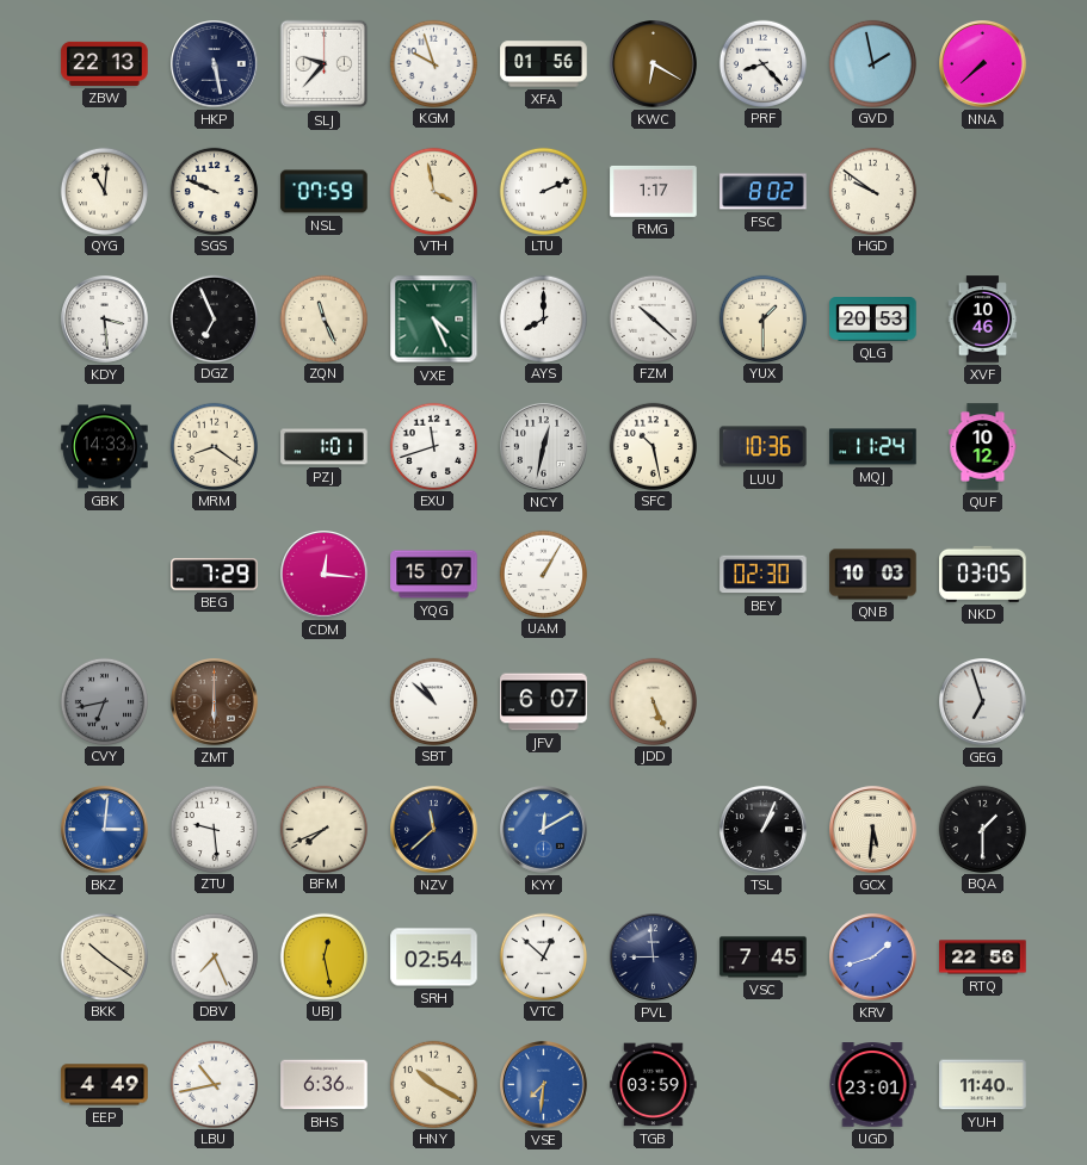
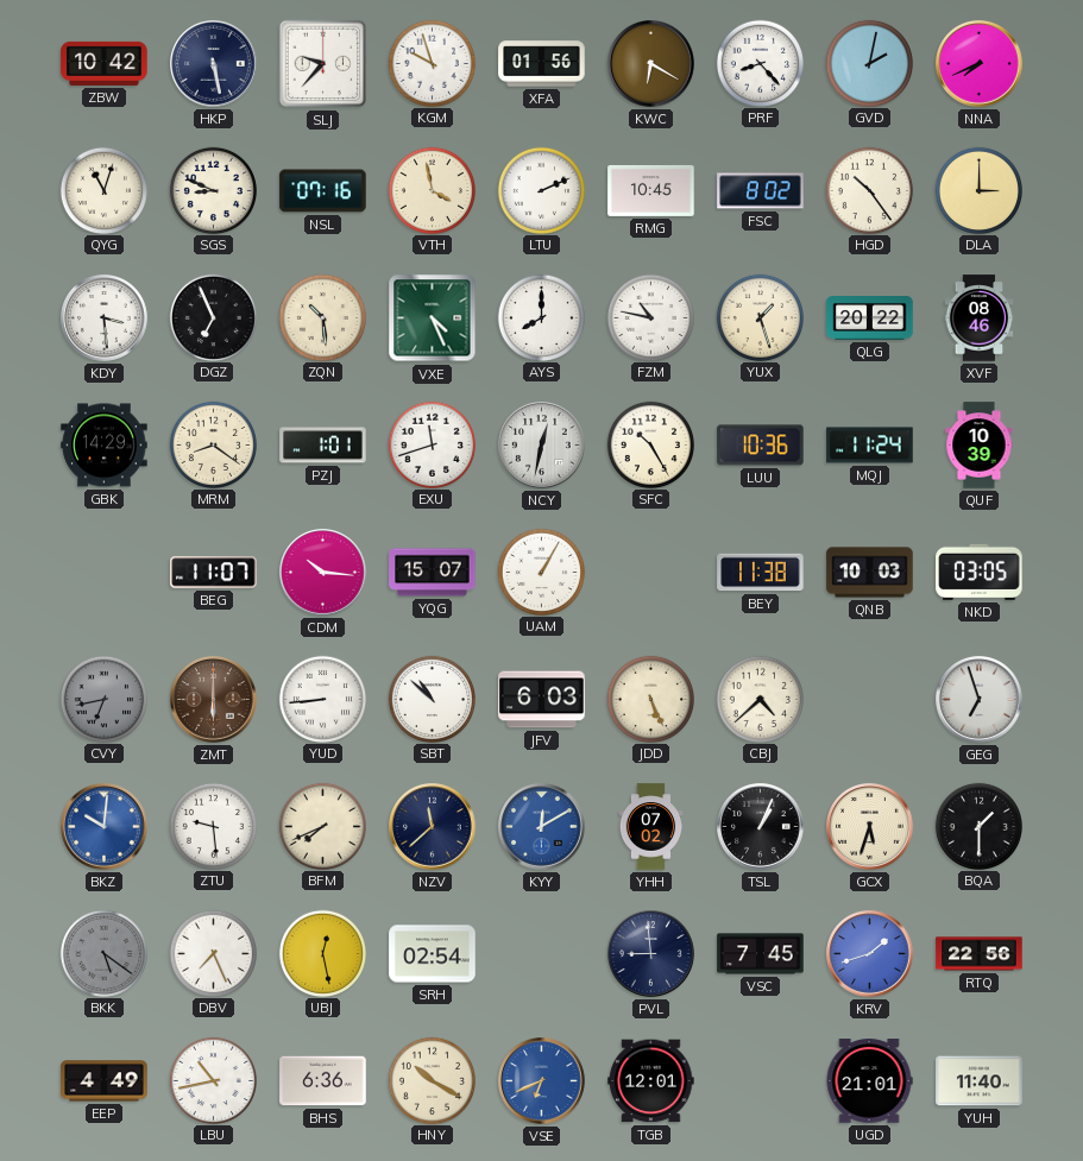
ZBW: 22:13 -> 10:42
GVD: 1:58 -> 2:02
NNA: 7:38 -> 7:41
QYG: 11:01 -> 11:03
SGS: 9:49 -> 8:49
NSL: 07:59 -> 07:16
RMG: 1:17 -> 10:45
HGD: 9:51 -> 10:24
DLA: none -> 3:00
ZQN: 11:26 -> 10:29
FZM: 10:22 -> 10:47
YUX: 1:30 -> 1:27
QLG: 20:53 -> 20:22
XVF: 10:46 -> 08:46
GBK: 14:33 -> 14:29
SFC: 10:28 -> 10:25
QUF: 10:12 -> 10:39
BEG: 7:29 -> 11:07
CDM: 12:16 -> 10:16
BEY: 02:30 -> 11:38
YUD: none -> 8:44
JFV: 6:07 -> 6:03
CBJ: none -> 4:38
BKZ: 3:01 -> 10:01
YHH: none -> 07:02
GCX: 5:31 -> 5:33
BKK: 10:21 -> 5:21
BKK dial: cream -> grey
VTC: 12:52 -> none
VSE: 7:31 -> 6:41
TGB: 03:59 -> 12:01
UGD: 23:01 -> 21:01
